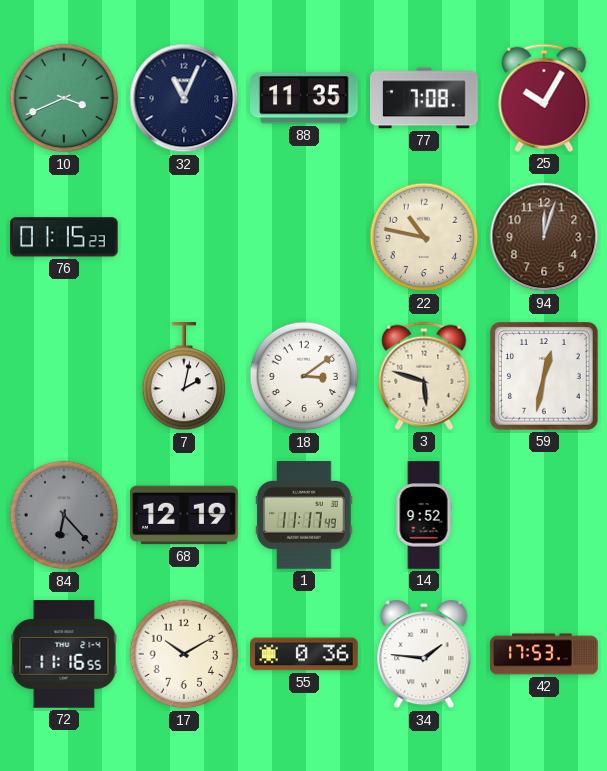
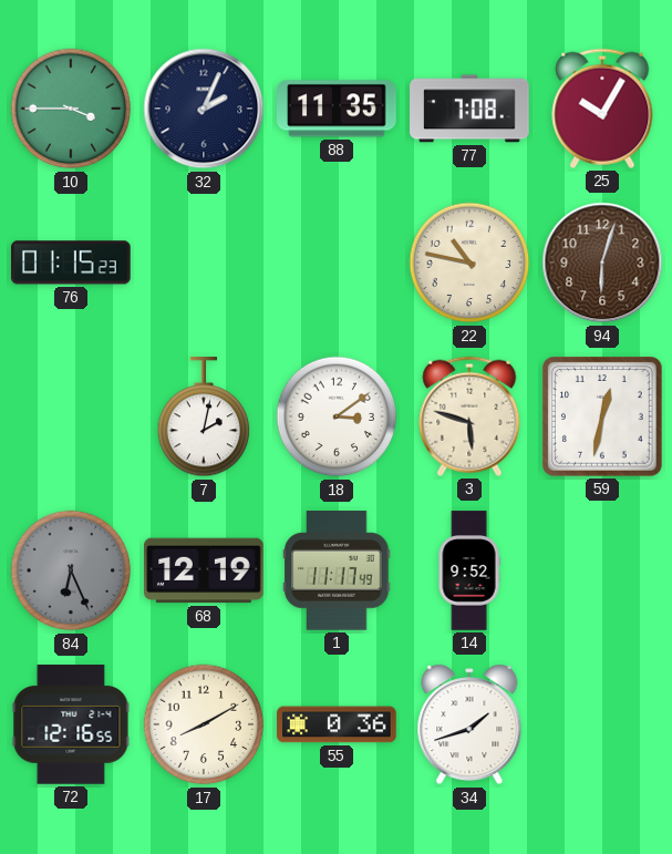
10: 3:41 -> 3:45
32: 11:04 -> 2:04
94: 12:03 -> 6:03
84: 6:23 -> 6:26
72: 11:16 -> 12:16
17: 10:10 -> 8:10
34: 1:46 -> 1:42
42: 17:53 -> none
